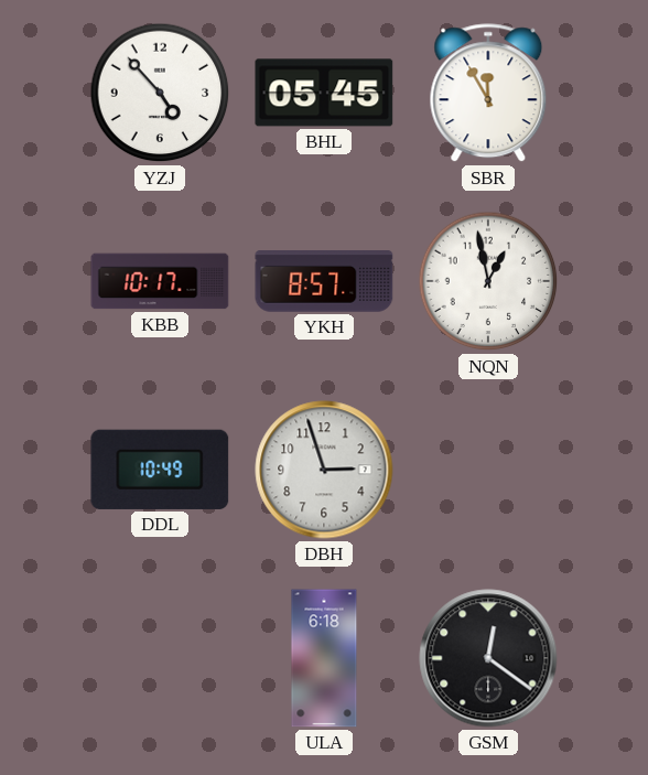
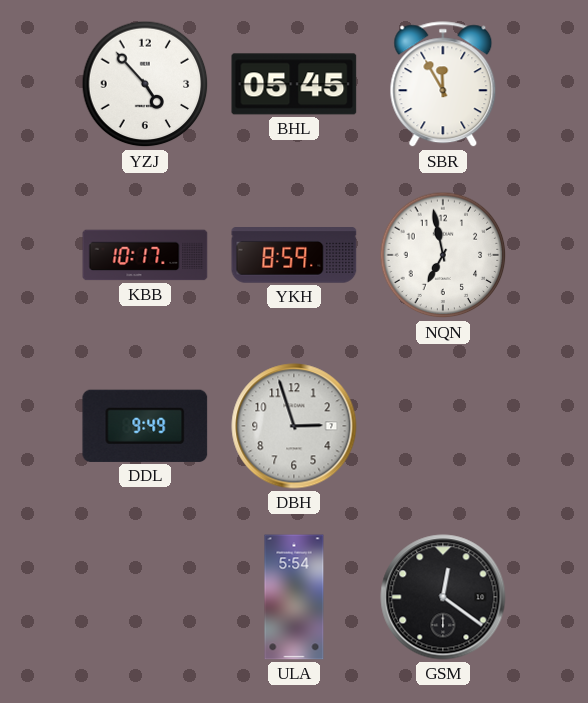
YKH: 8:57 -> 8:59
NQN: 12:58 -> 6:58
DDL: 10:49 -> 9:49
ULA: 6:18 -> 5:54
